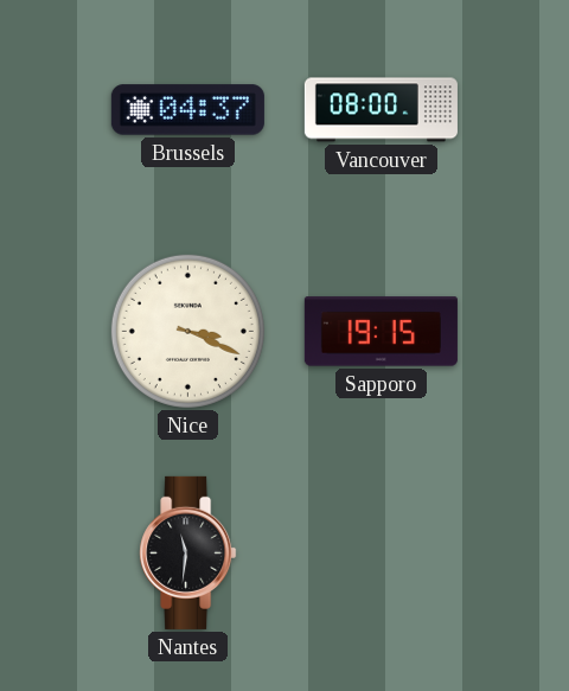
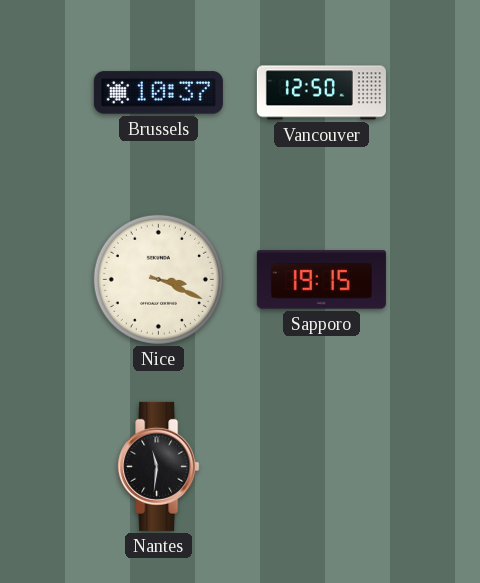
Brussels: 04:37 -> 10:37
Vancouver: 08:00 -> 12:50
